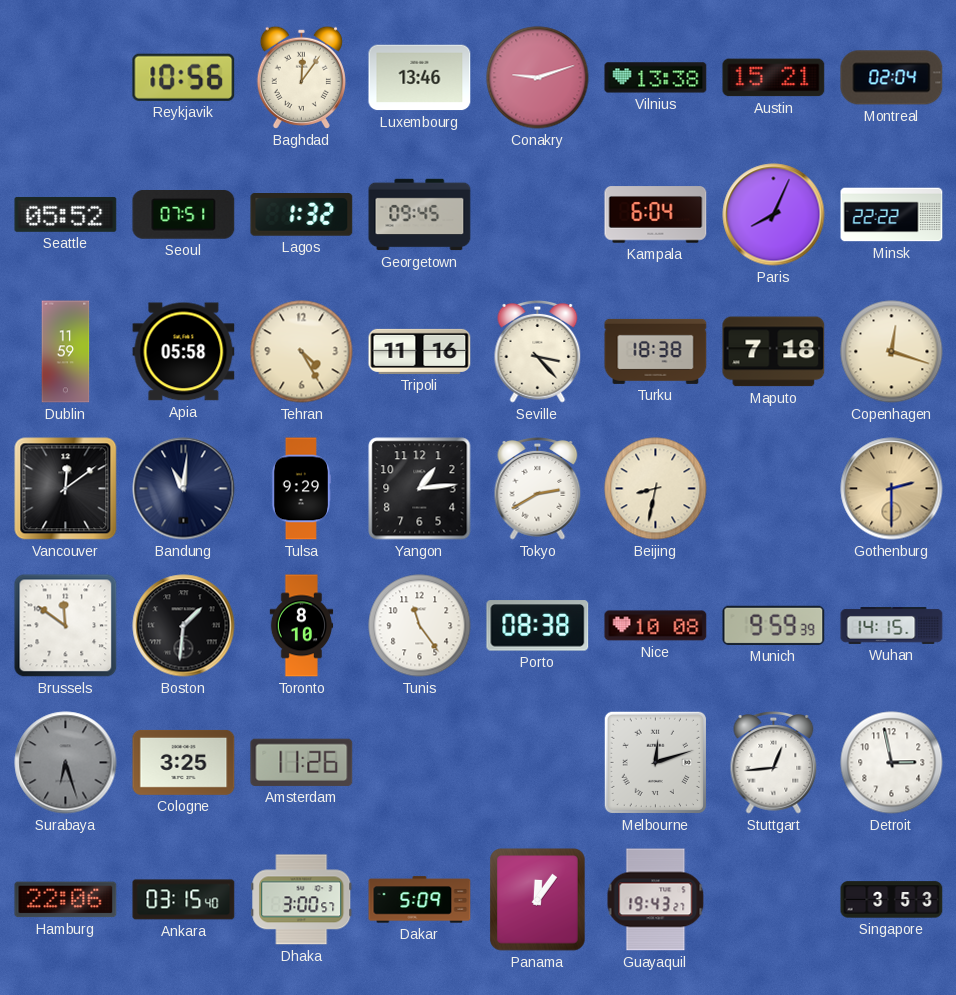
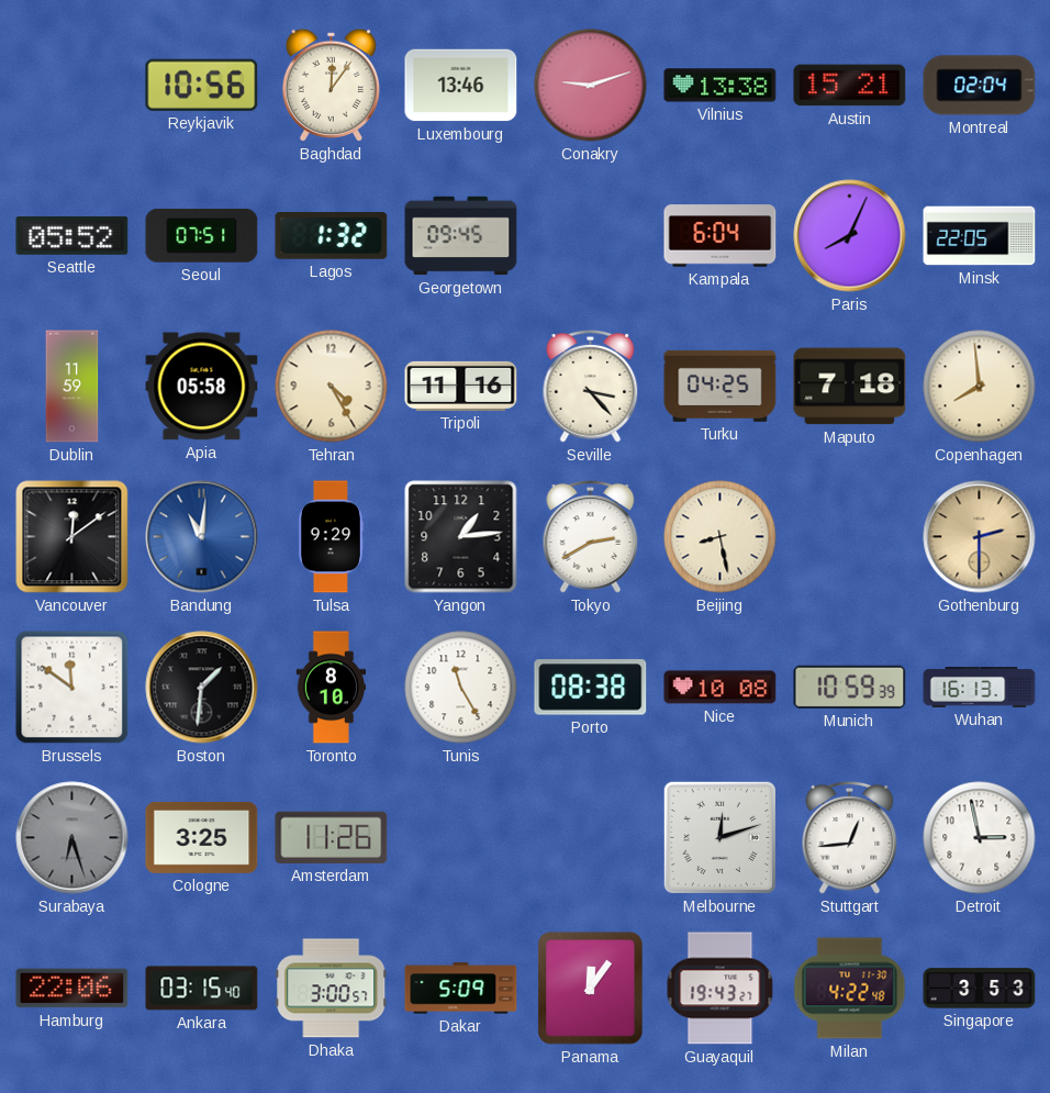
Minsk: 22:22 -> 22:05
Turku: 18:38 -> 04:25
Copenhagen: 12:18 -> 7:59
Bandung dial: navy -> blue
Beijing: 8:32 -> 8:28
Tunis: 11:24 -> 11:25
Munich: 9:59 -> 10:59
Wuhan: 14:15 -> 16:13
Milan: none -> 4:22
